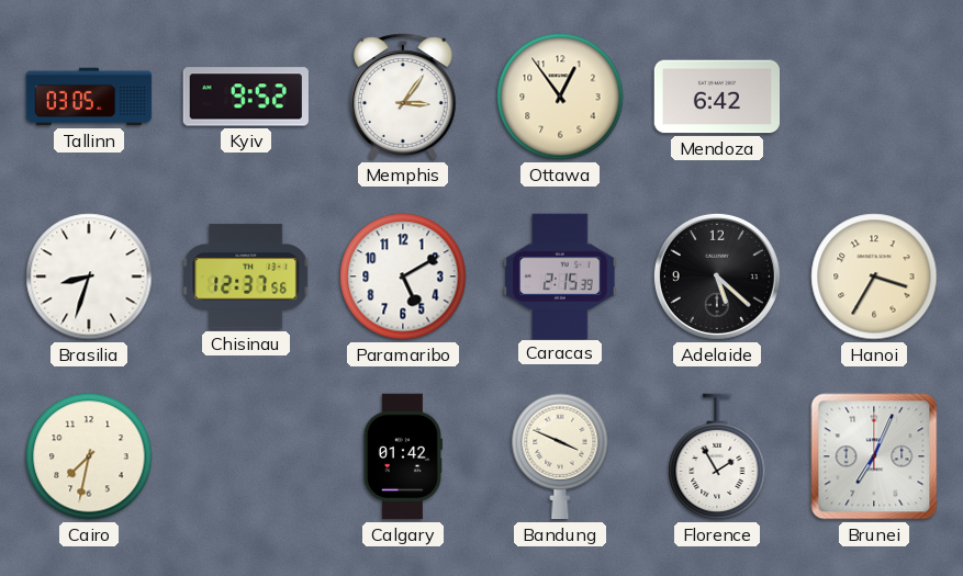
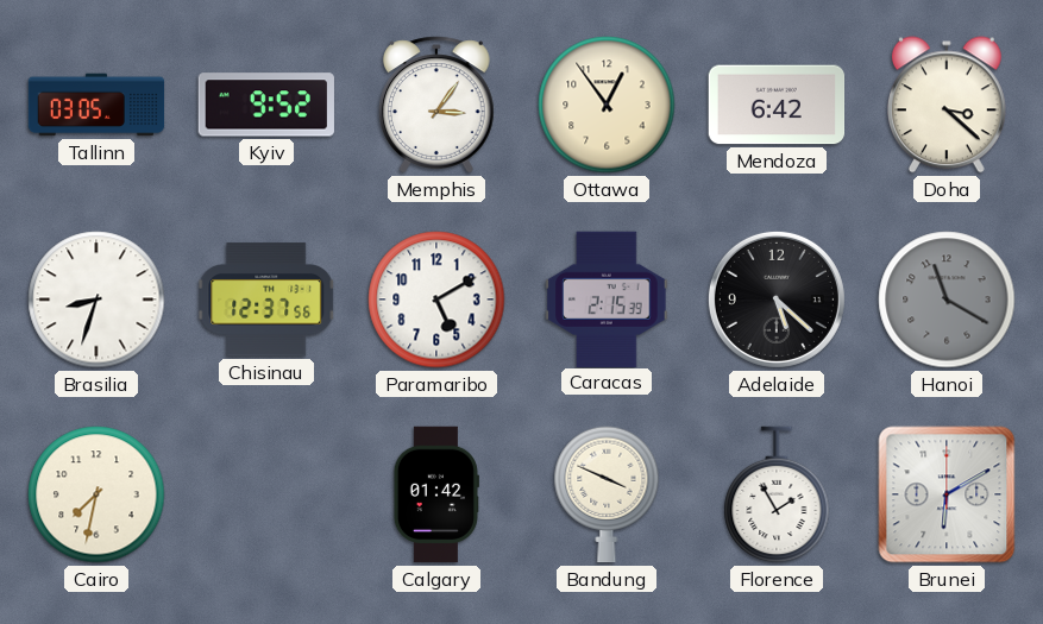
Doha: none -> 3:22
Hanoi: 3:35 -> 11:20
Hanoi dial: cream -> grey
Brunei: 7:04 -> 6:10
